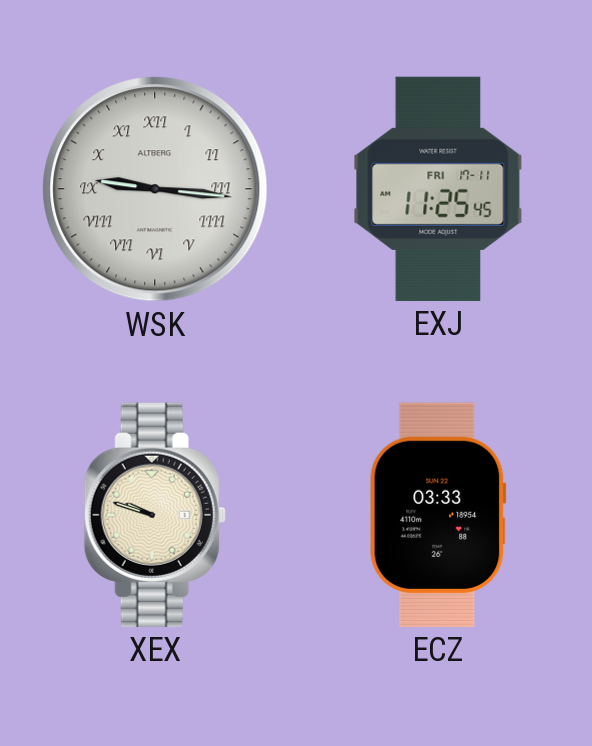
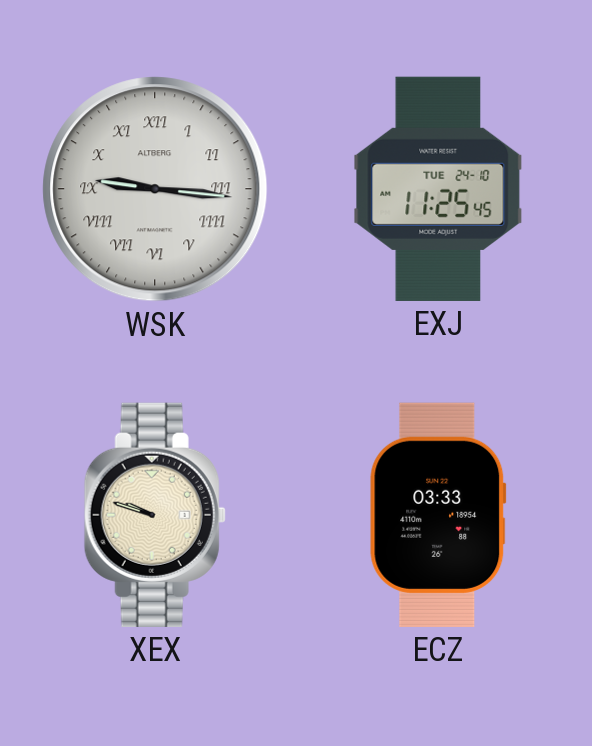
EXJ date: FRI 17-11 -> TUE 24-10
